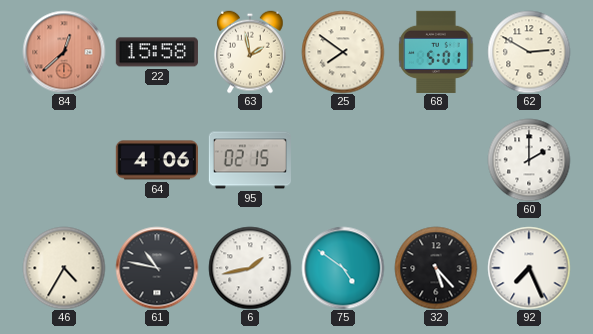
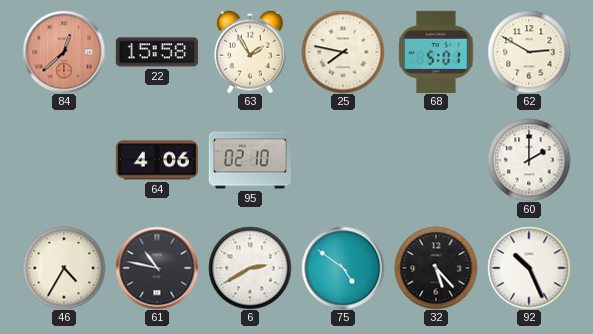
63: 1:58 -> 1:55
25: 7:51 -> 7:47
95: 02:15 -> 02:10
6: 1:43 -> 2:40
92: 7:26 -> 10:26
